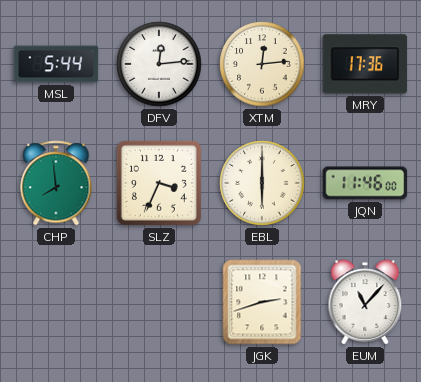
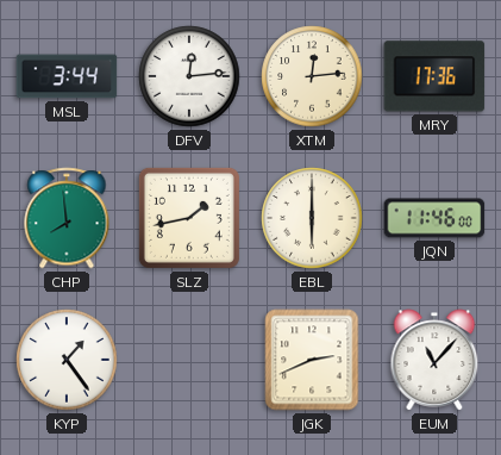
MSL: 5:44 -> 3:44
SLZ: 3:34 -> 1:43
KYP: none -> 1:24
JGK: 2:42 -> 2:41
